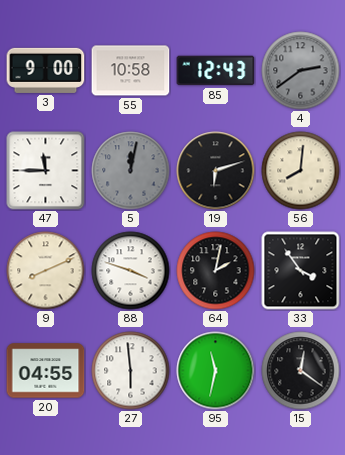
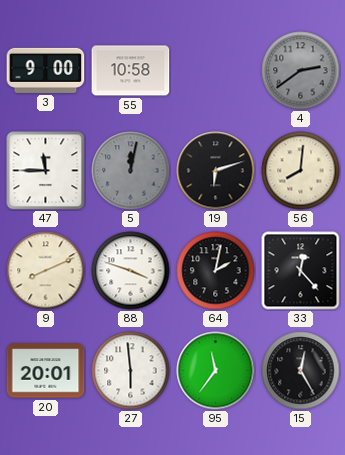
85: 12:43 -> none
33: 3:54 -> 12:23
20: 04:55 -> 20:01
95: 11:32 -> 11:36
15: 12:21 -> 12:25
